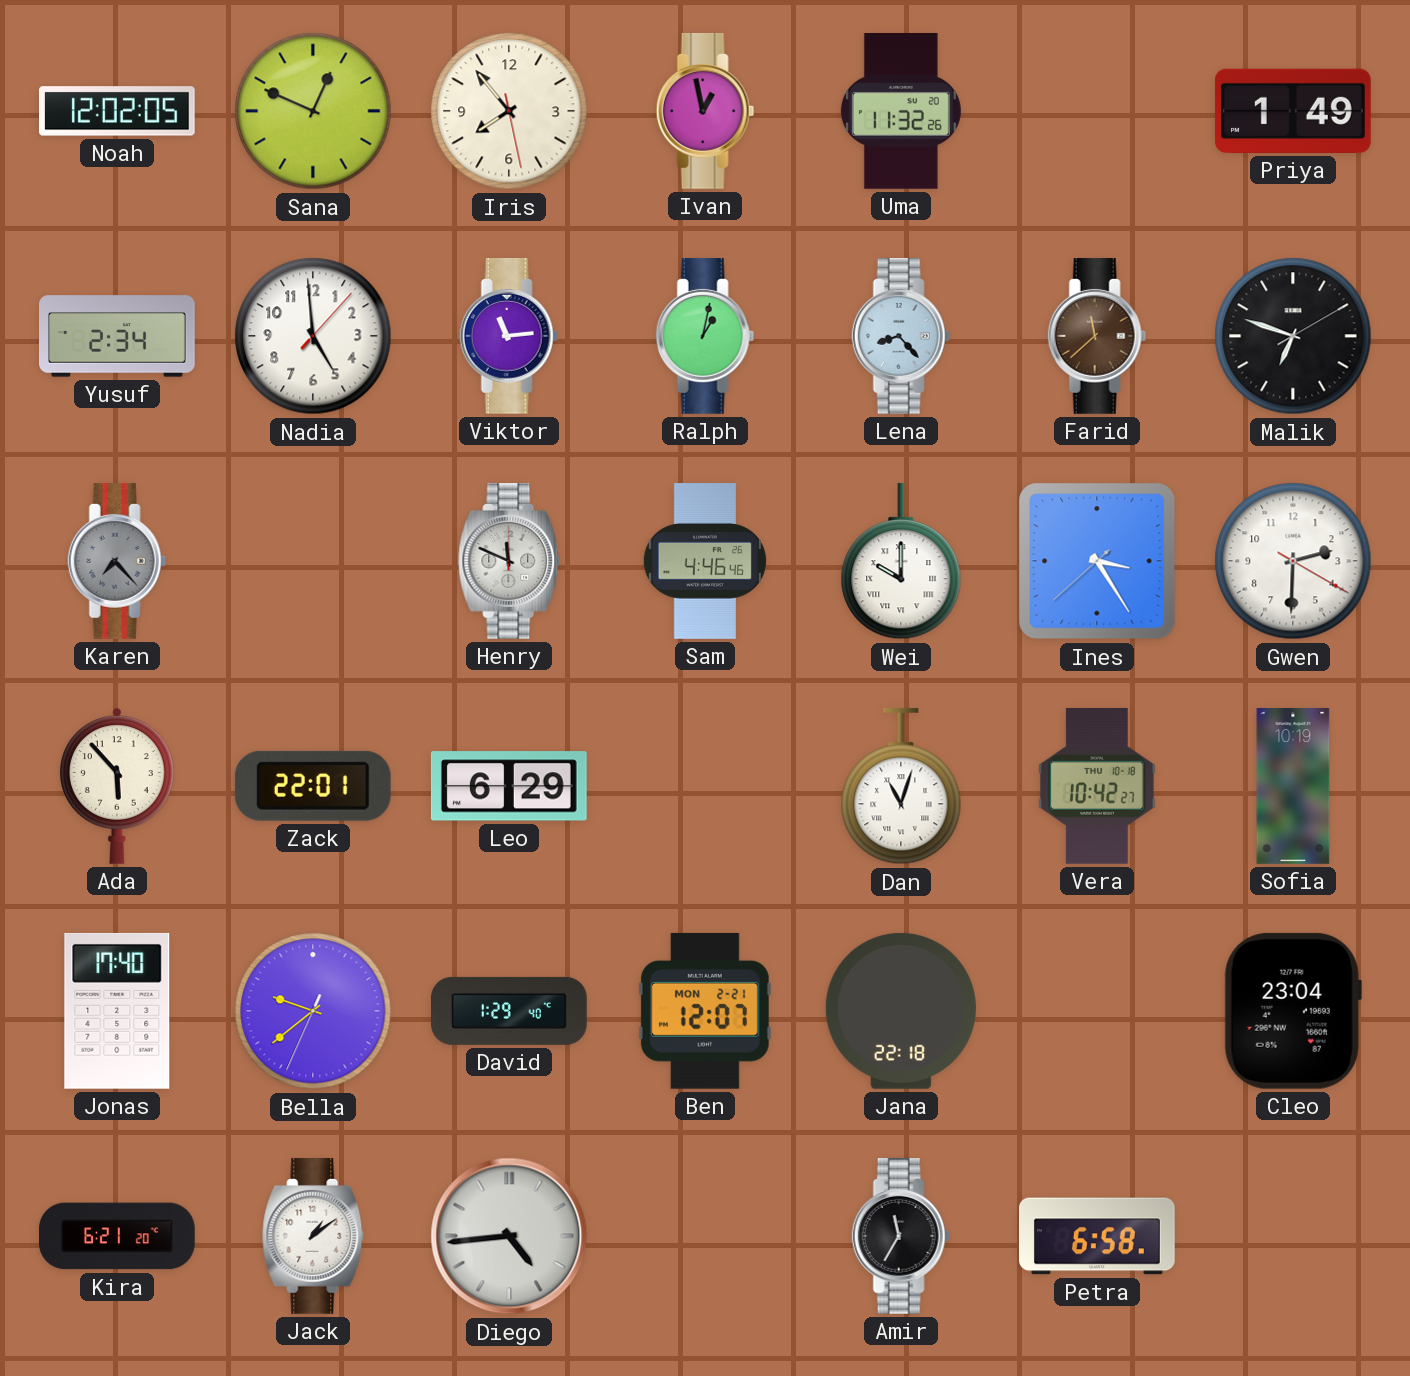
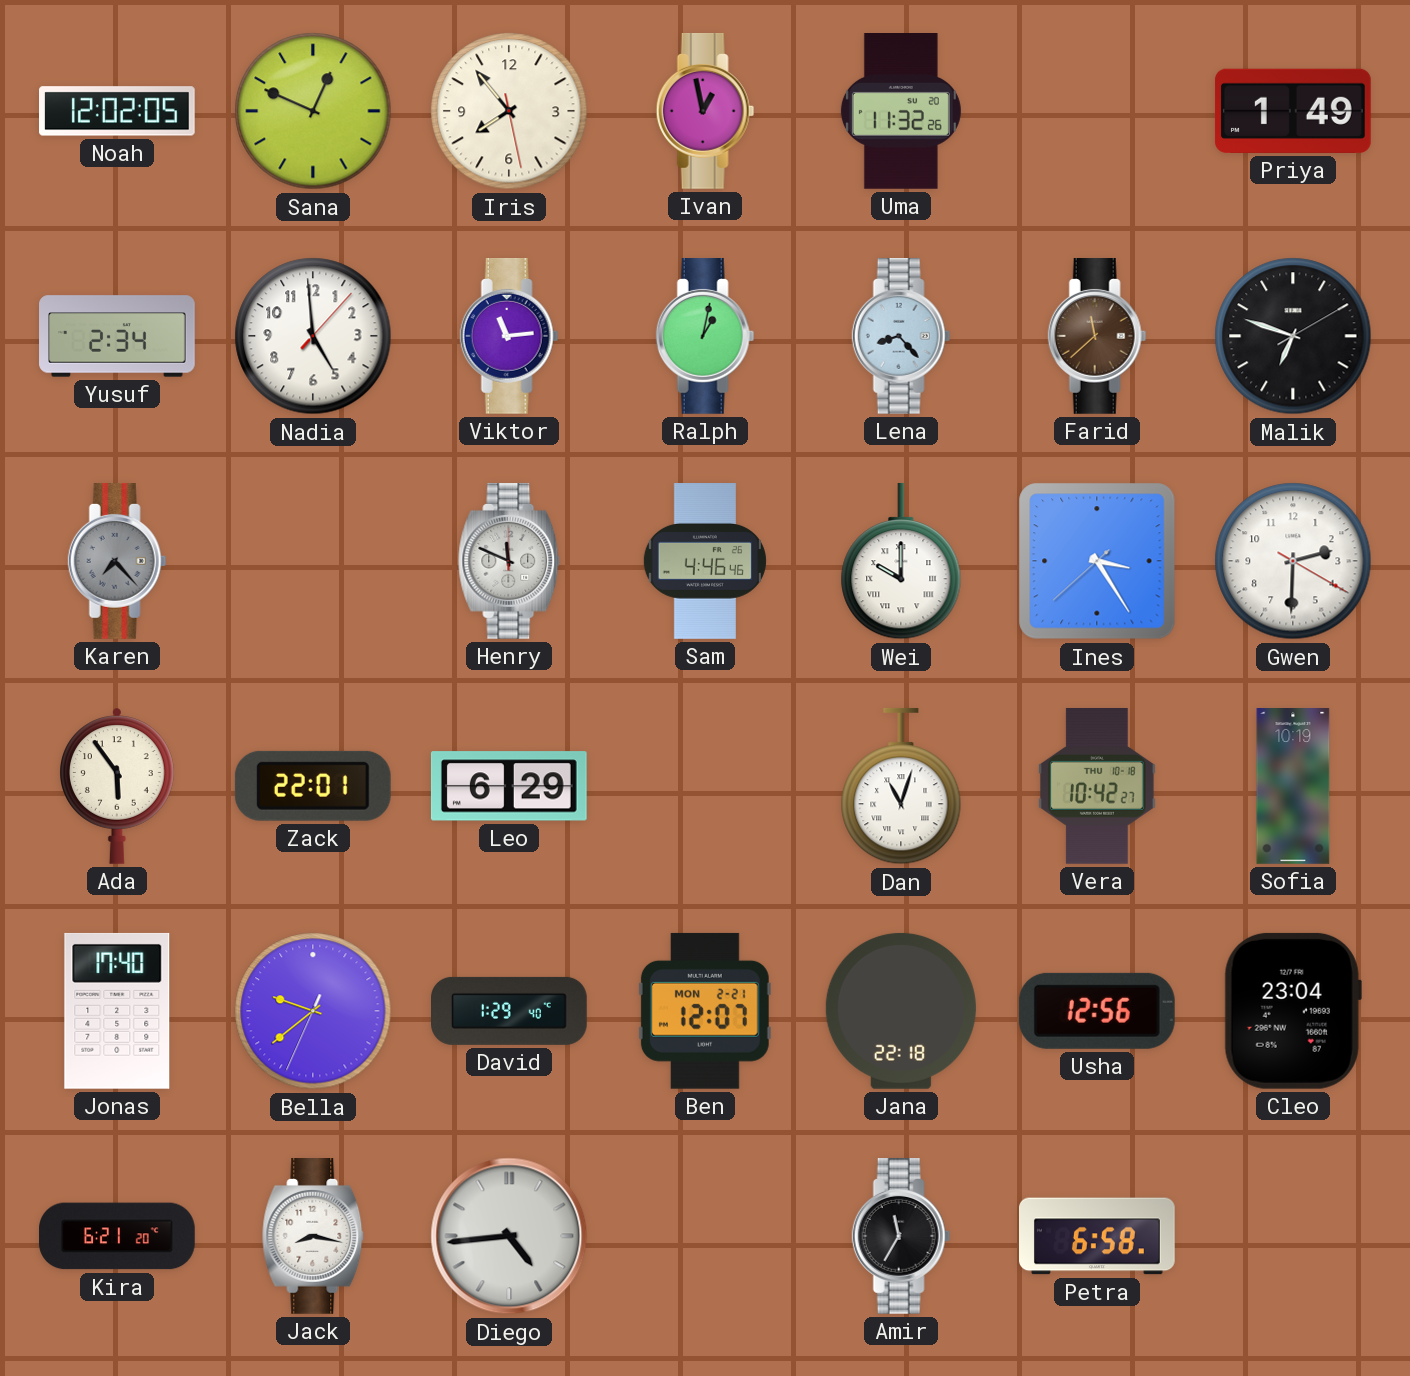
Ada: 5:53 -> 5:54
Usha: none -> 12:56
Jack: 1:09 -> 8:17
